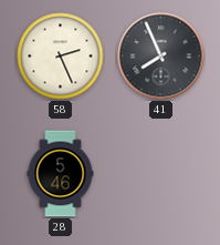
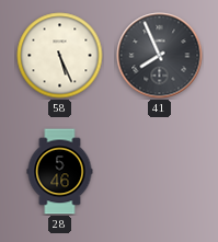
58: 2:26 -> 5:26
